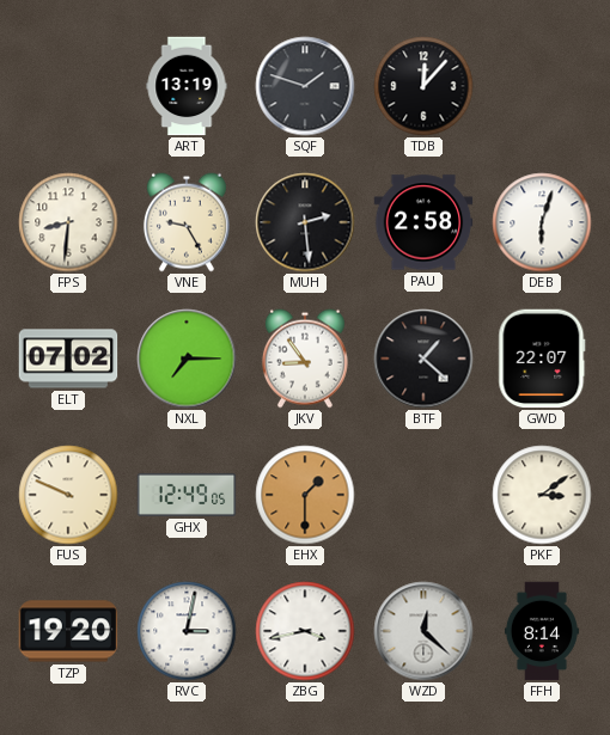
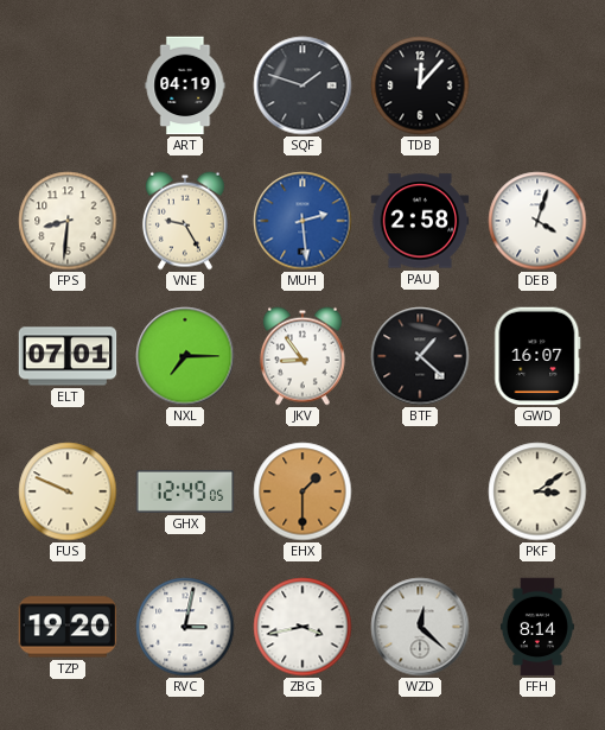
ART: 13:19 -> 04:19
MUH dial: black -> blue
DEB: 6:03 -> 4:03
ELT: 07:02 -> 07:01
GWD: 22:07 -> 16:07
